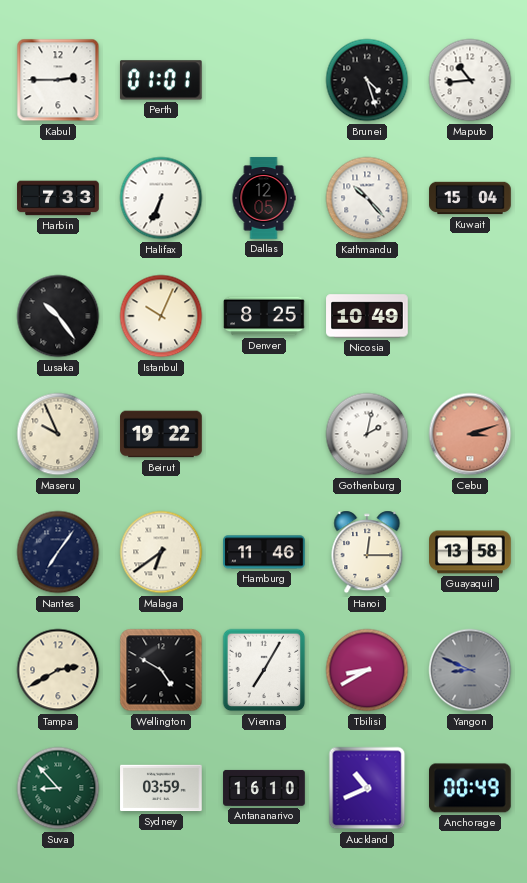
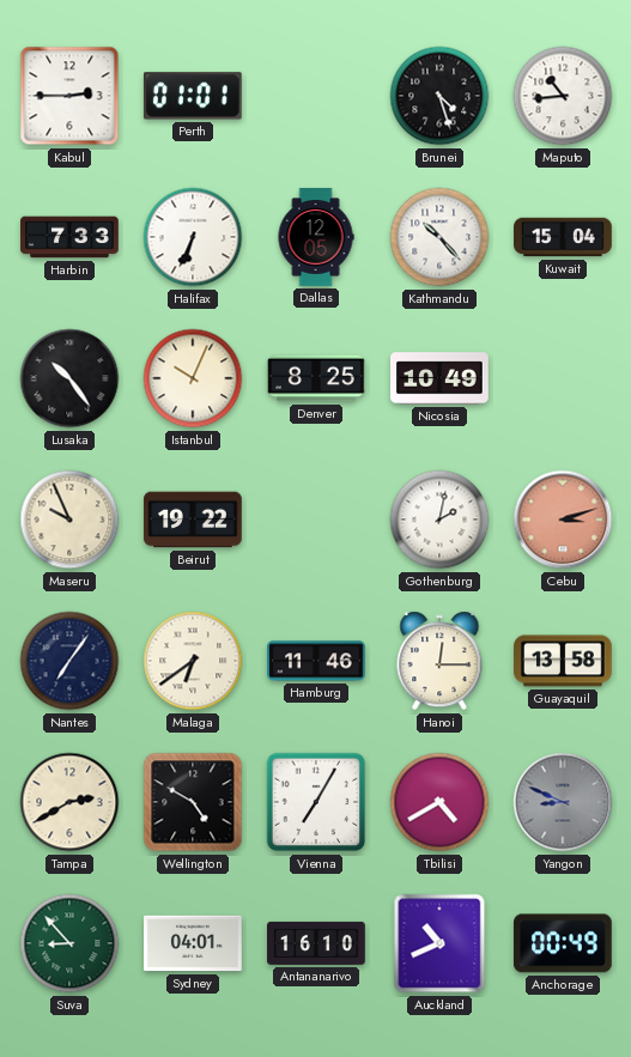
Tbilisi: 8:40 -> 4:40
Sydney: 03:59 -> 04:01
